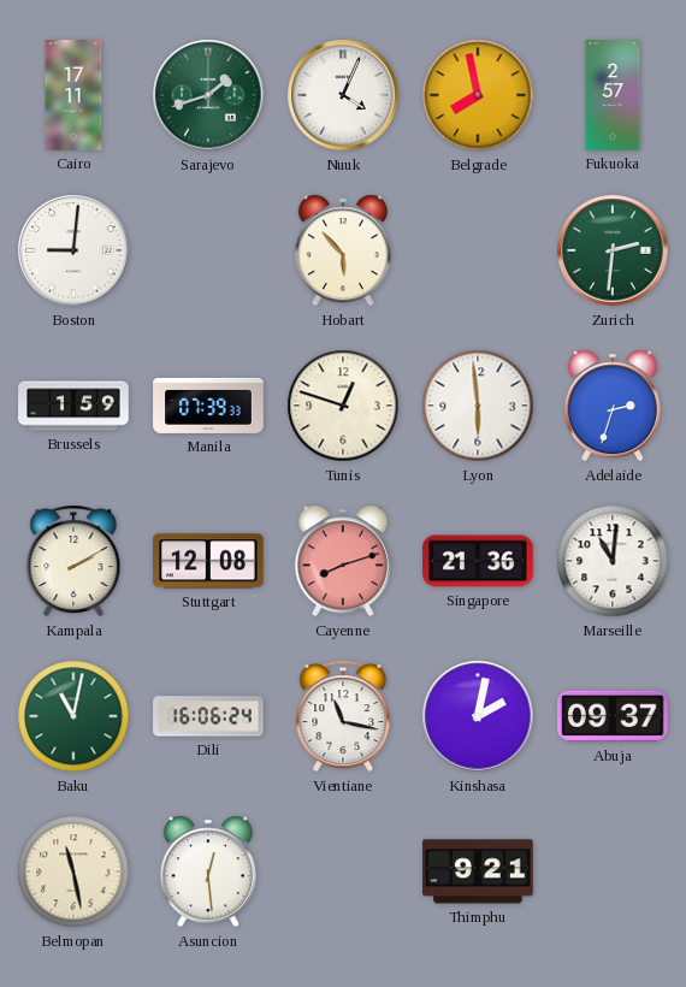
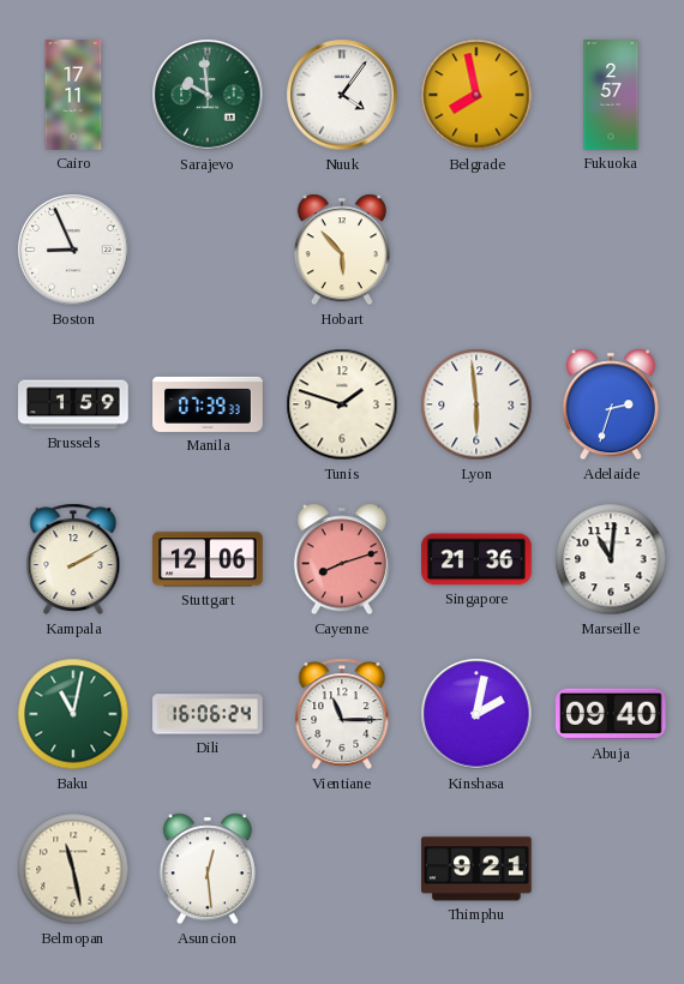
Sarajevo: 1:42 -> 9:59
Nuuk: 4:04 -> 4:06
Boston: 9:01 -> 8:56
Zurich: 2:31 -> none
Tunis: 12:48 -> 1:48
Stuttgart: 12:08 -> 12:06
Vientiane: 11:17 -> 11:15
Abuja: 09:37 -> 09:40
